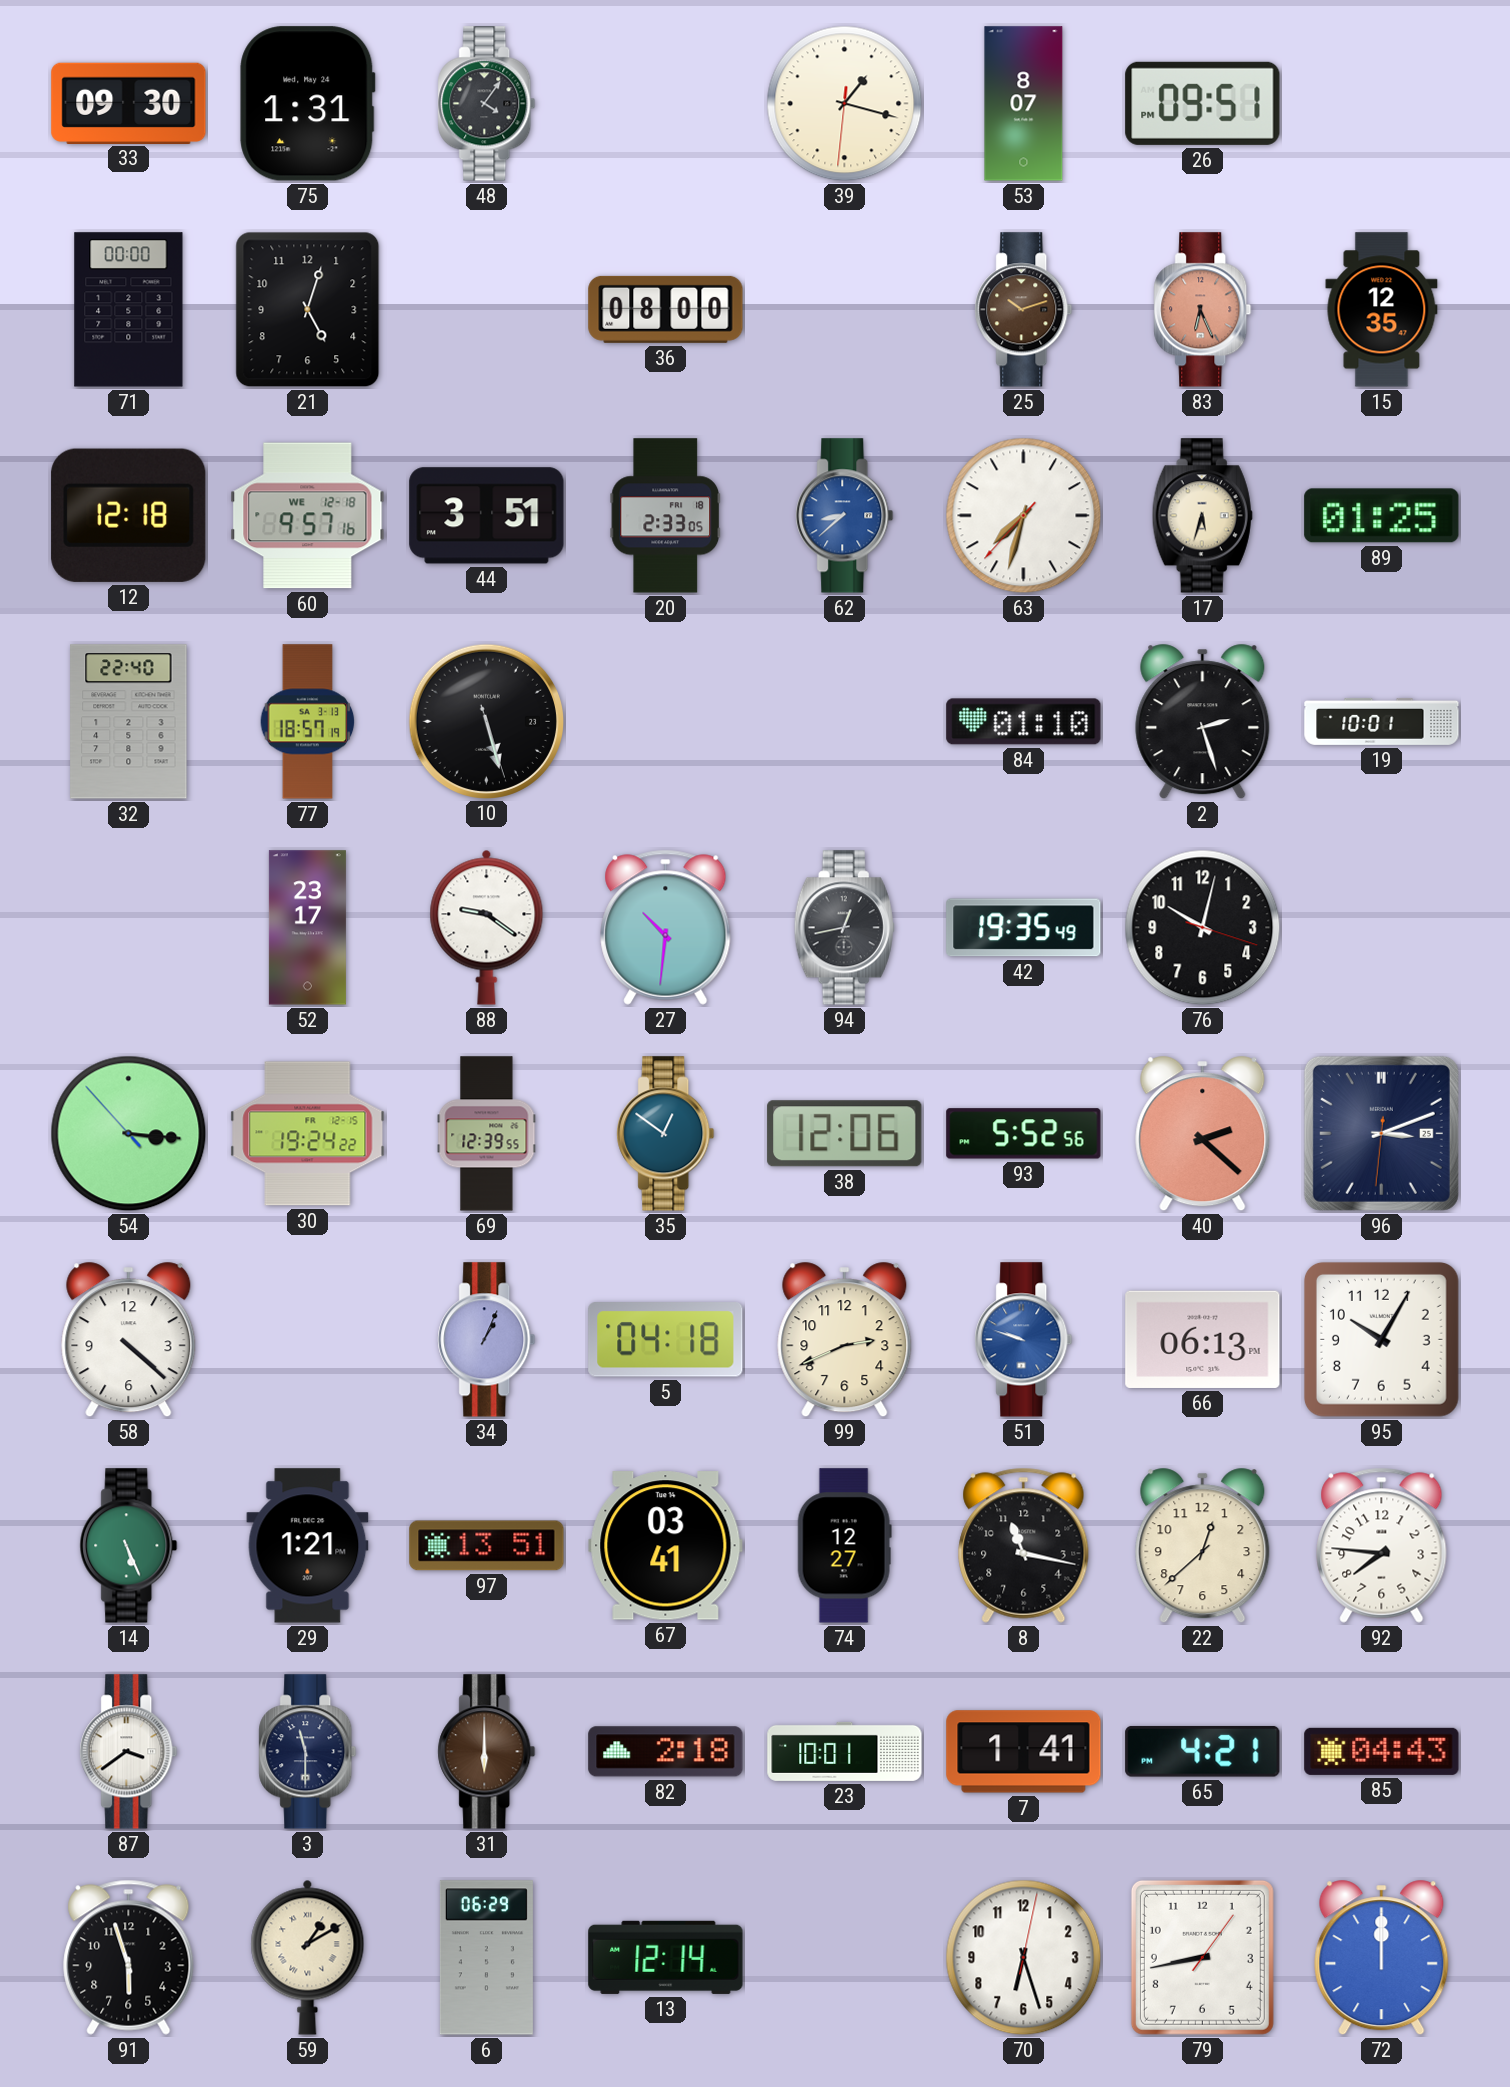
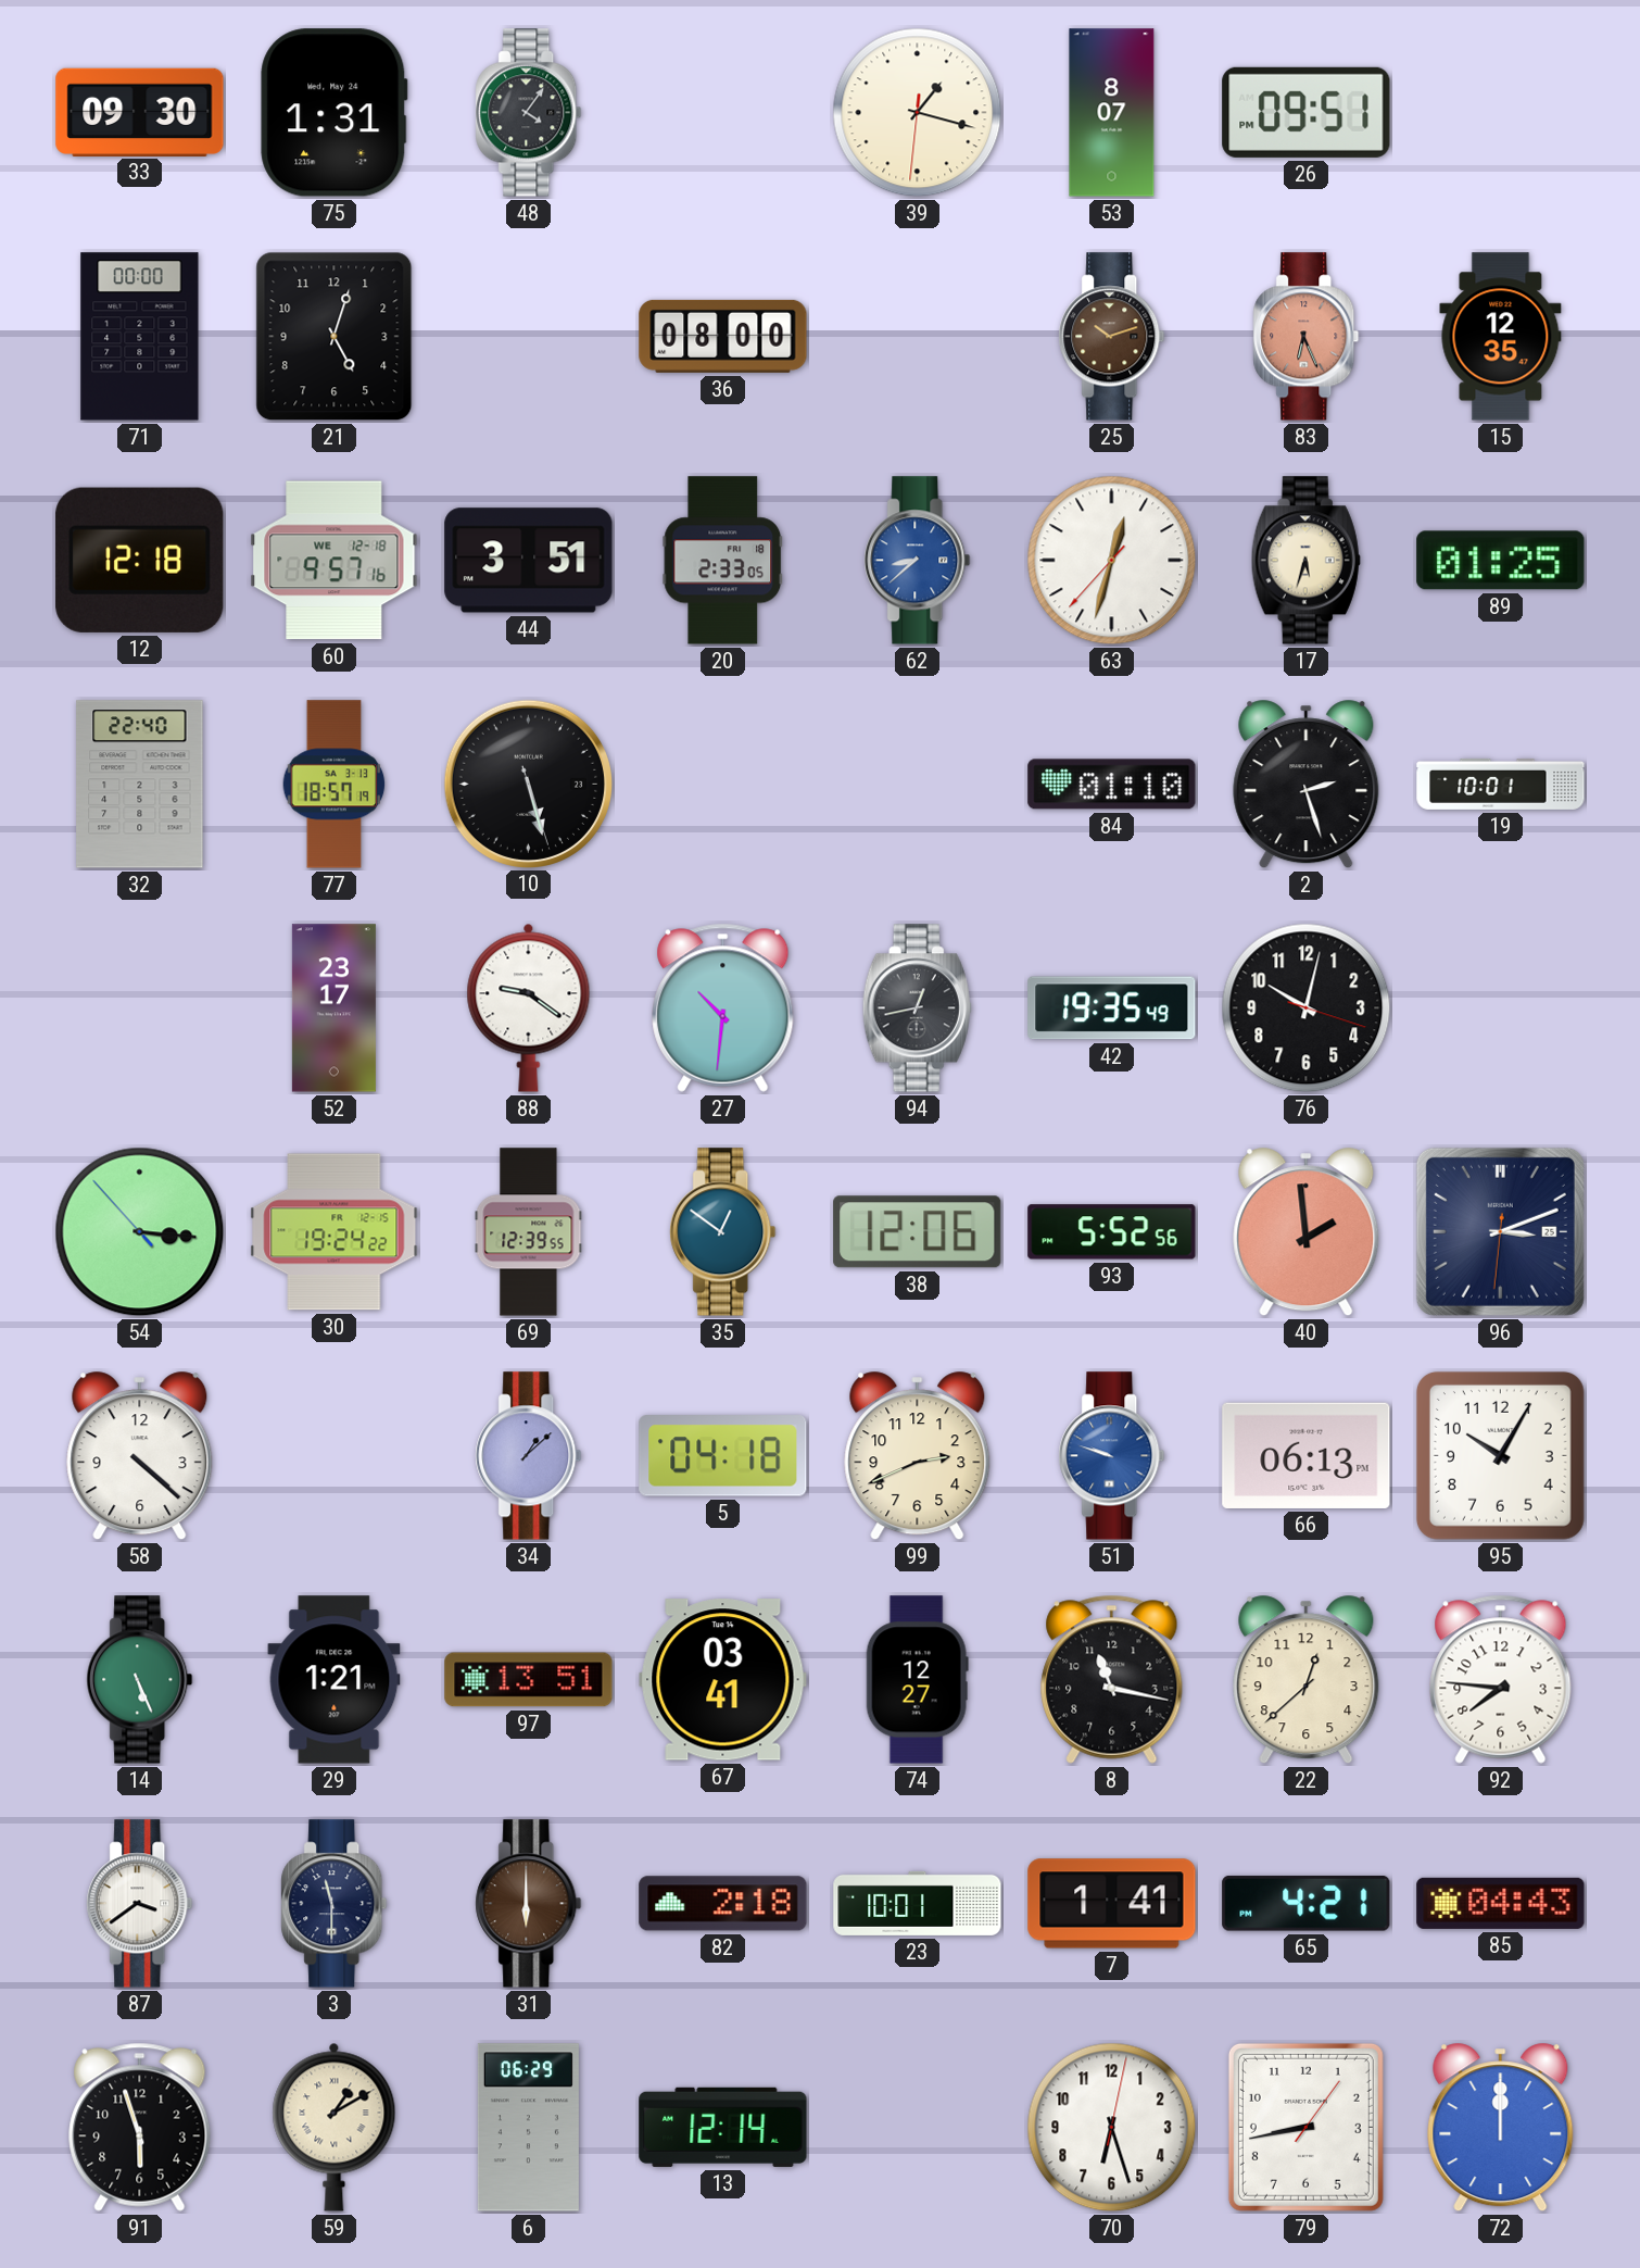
63: 7:32 -> 12:32
40: 2:22 -> 1:59
34: 1:04 -> 1:08
